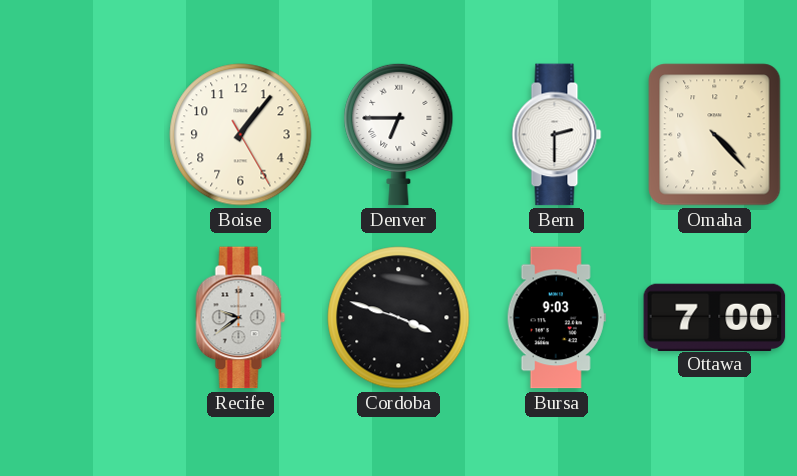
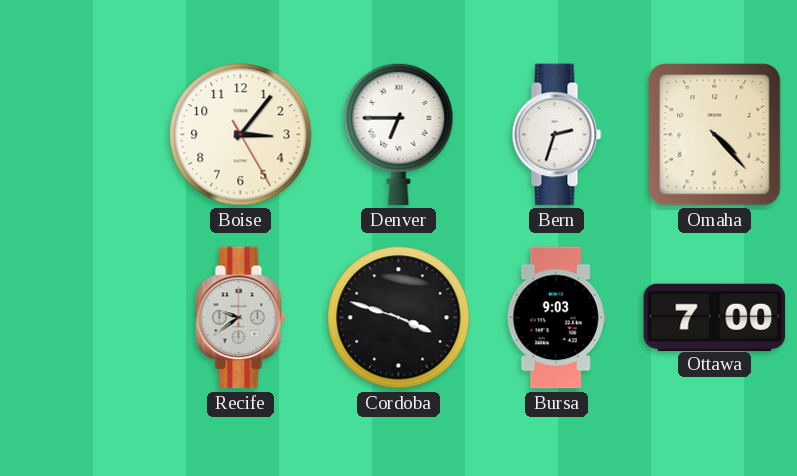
Boise: 1:06 -> 3:06
Bern: 2:30 -> 2:33
